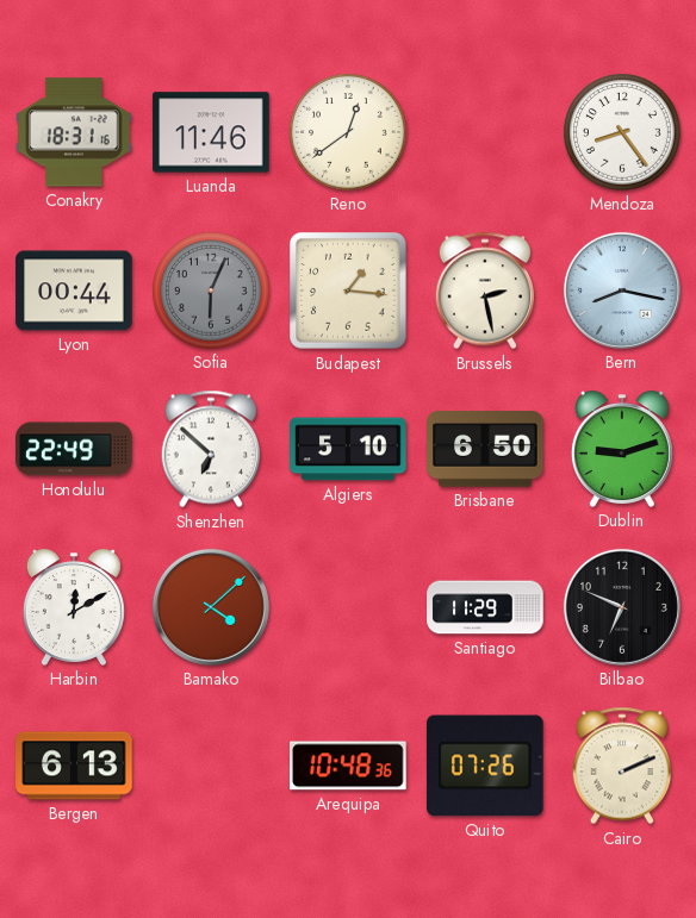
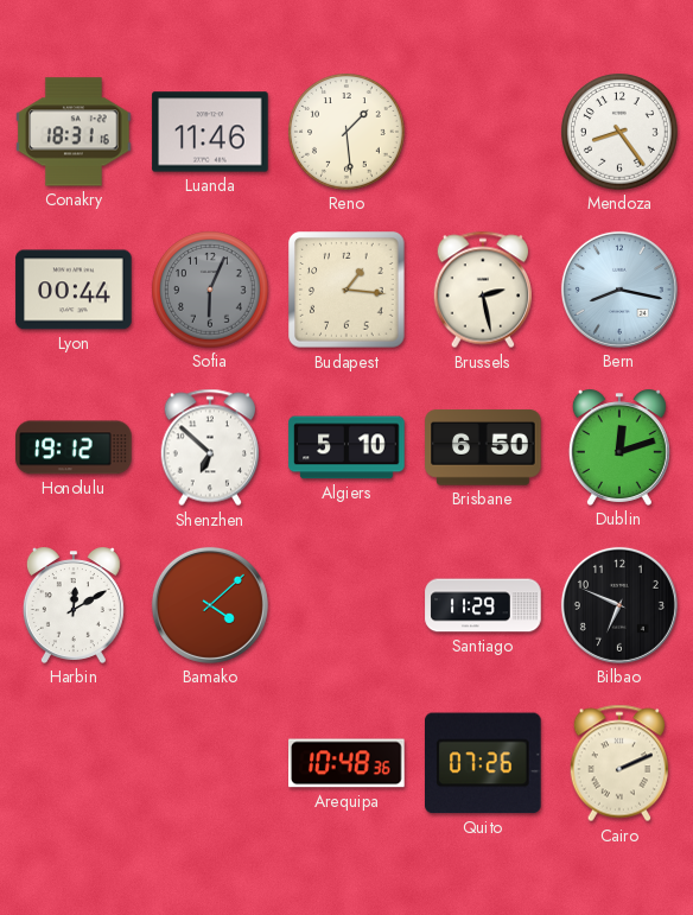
Reno: 12:39 -> 1:29
Honolulu: 22:49 -> 19:12
Dublin: 9:12 -> 12:12
Bergen: 6:13 -> none
